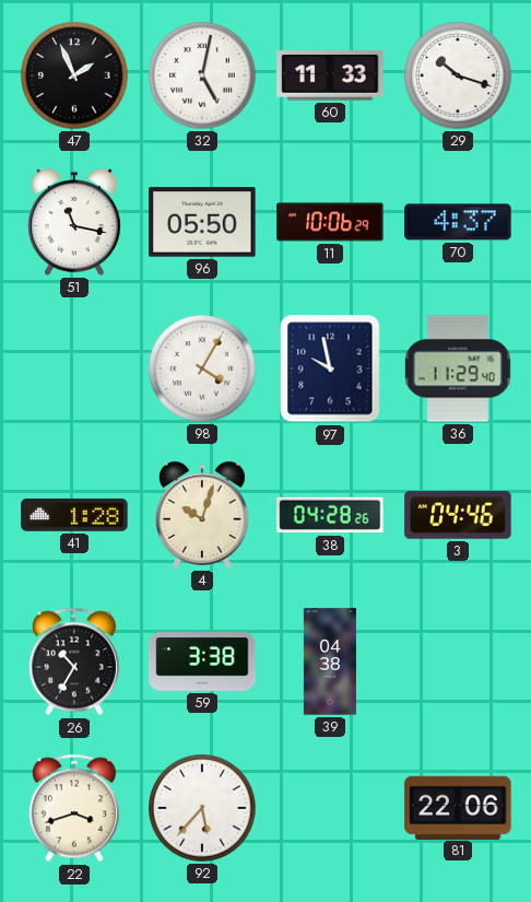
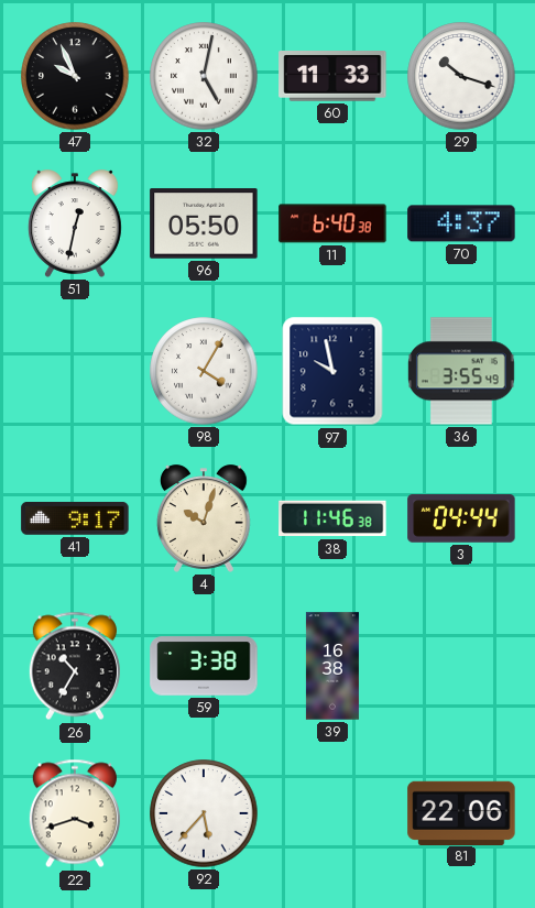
47: 1:56 -> 9:56
51: 11:17 -> 12:32
11: 10:06 -> 6:40
36: 11:29 -> 3:55
41: 1:28 -> 9:17
38: 04:28 -> 11:46
3: 04:46 -> 04:44
39: 04:38 -> 16:38
